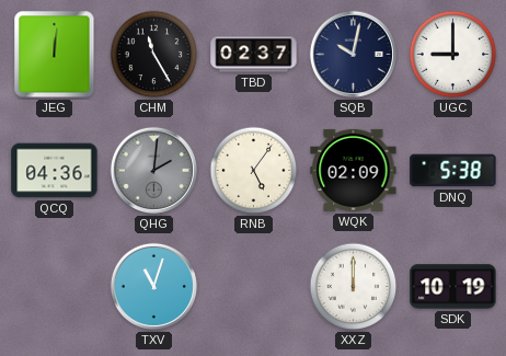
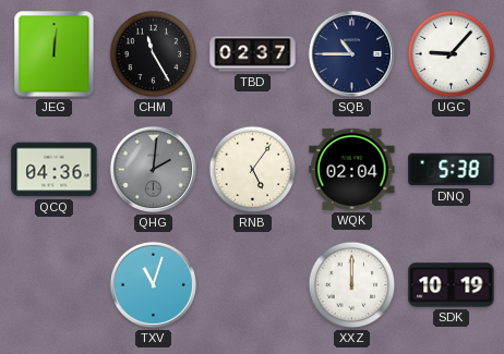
SQB: 10:02 -> 10:45
UGC: 9:00 -> 9:07
WQK: 02:09 -> 02:04
